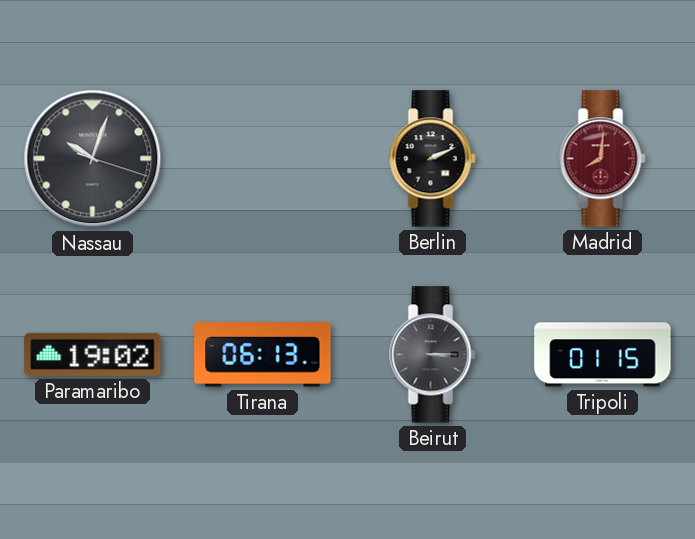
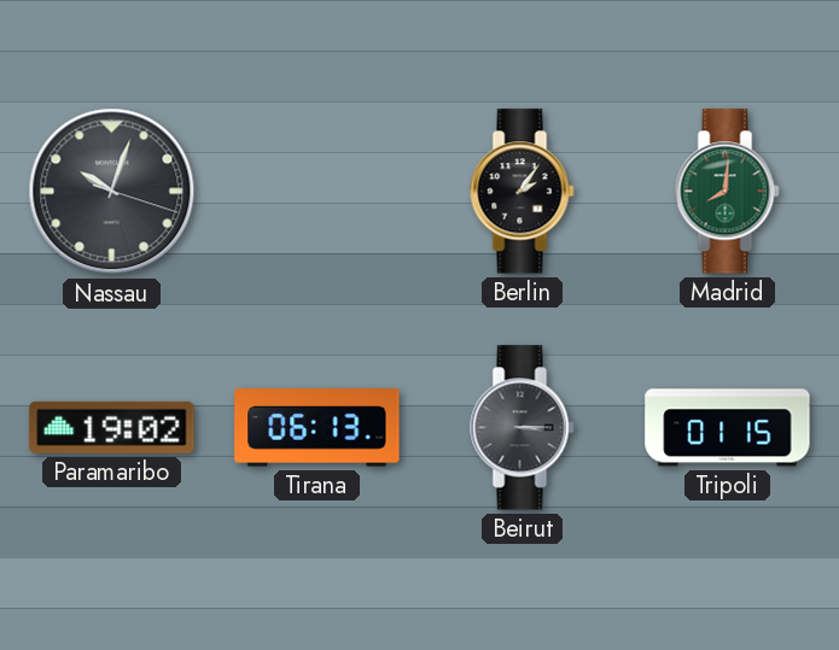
Berlin: 2:11 -> 2:06
Madrid dial: burgundy -> green
